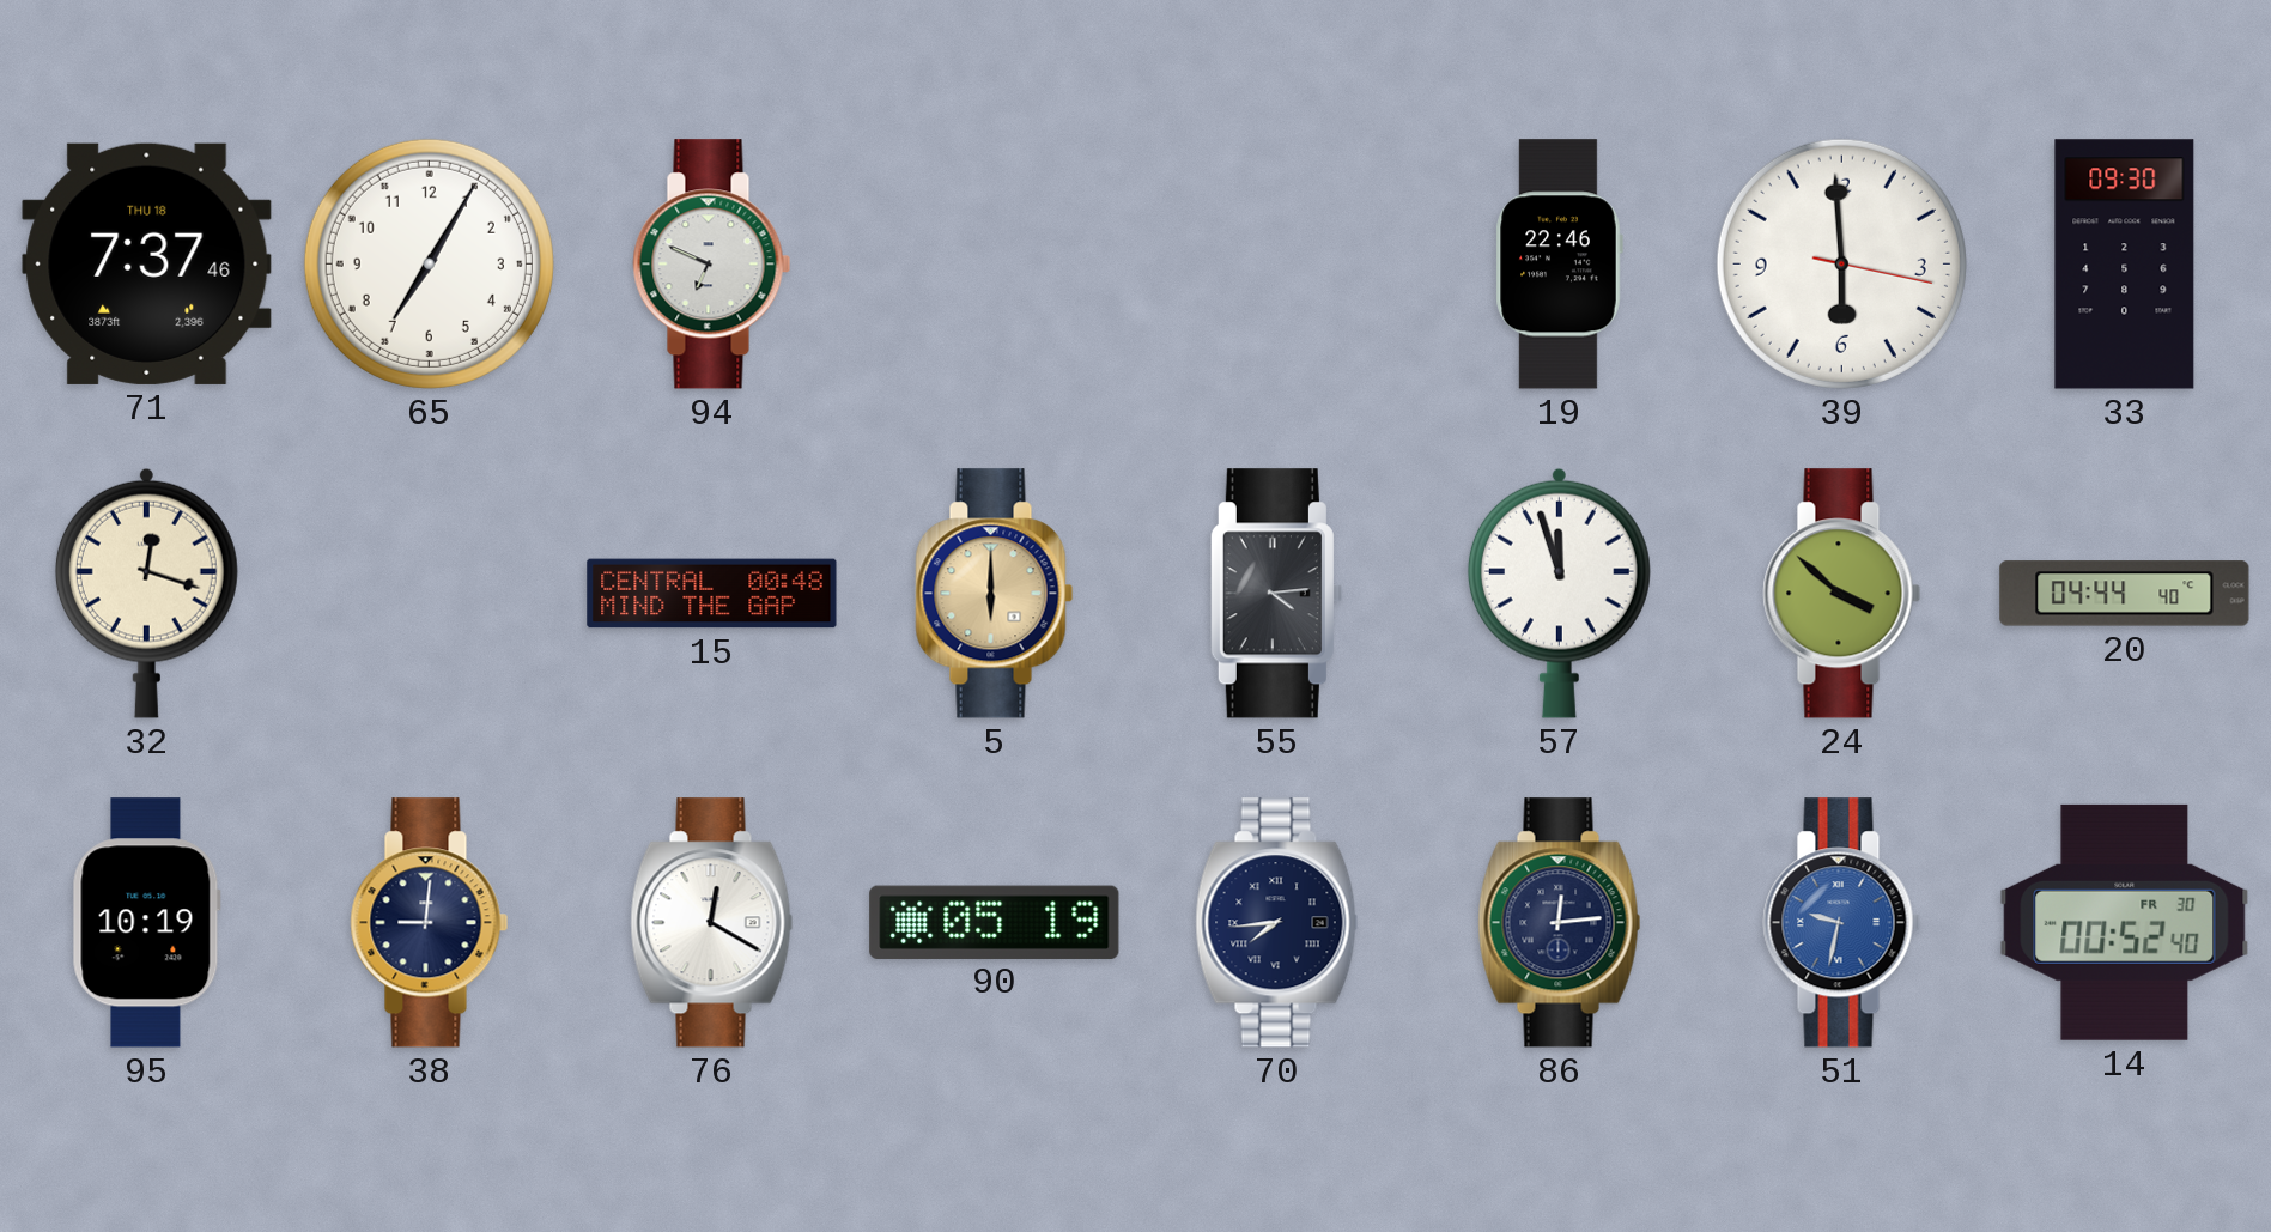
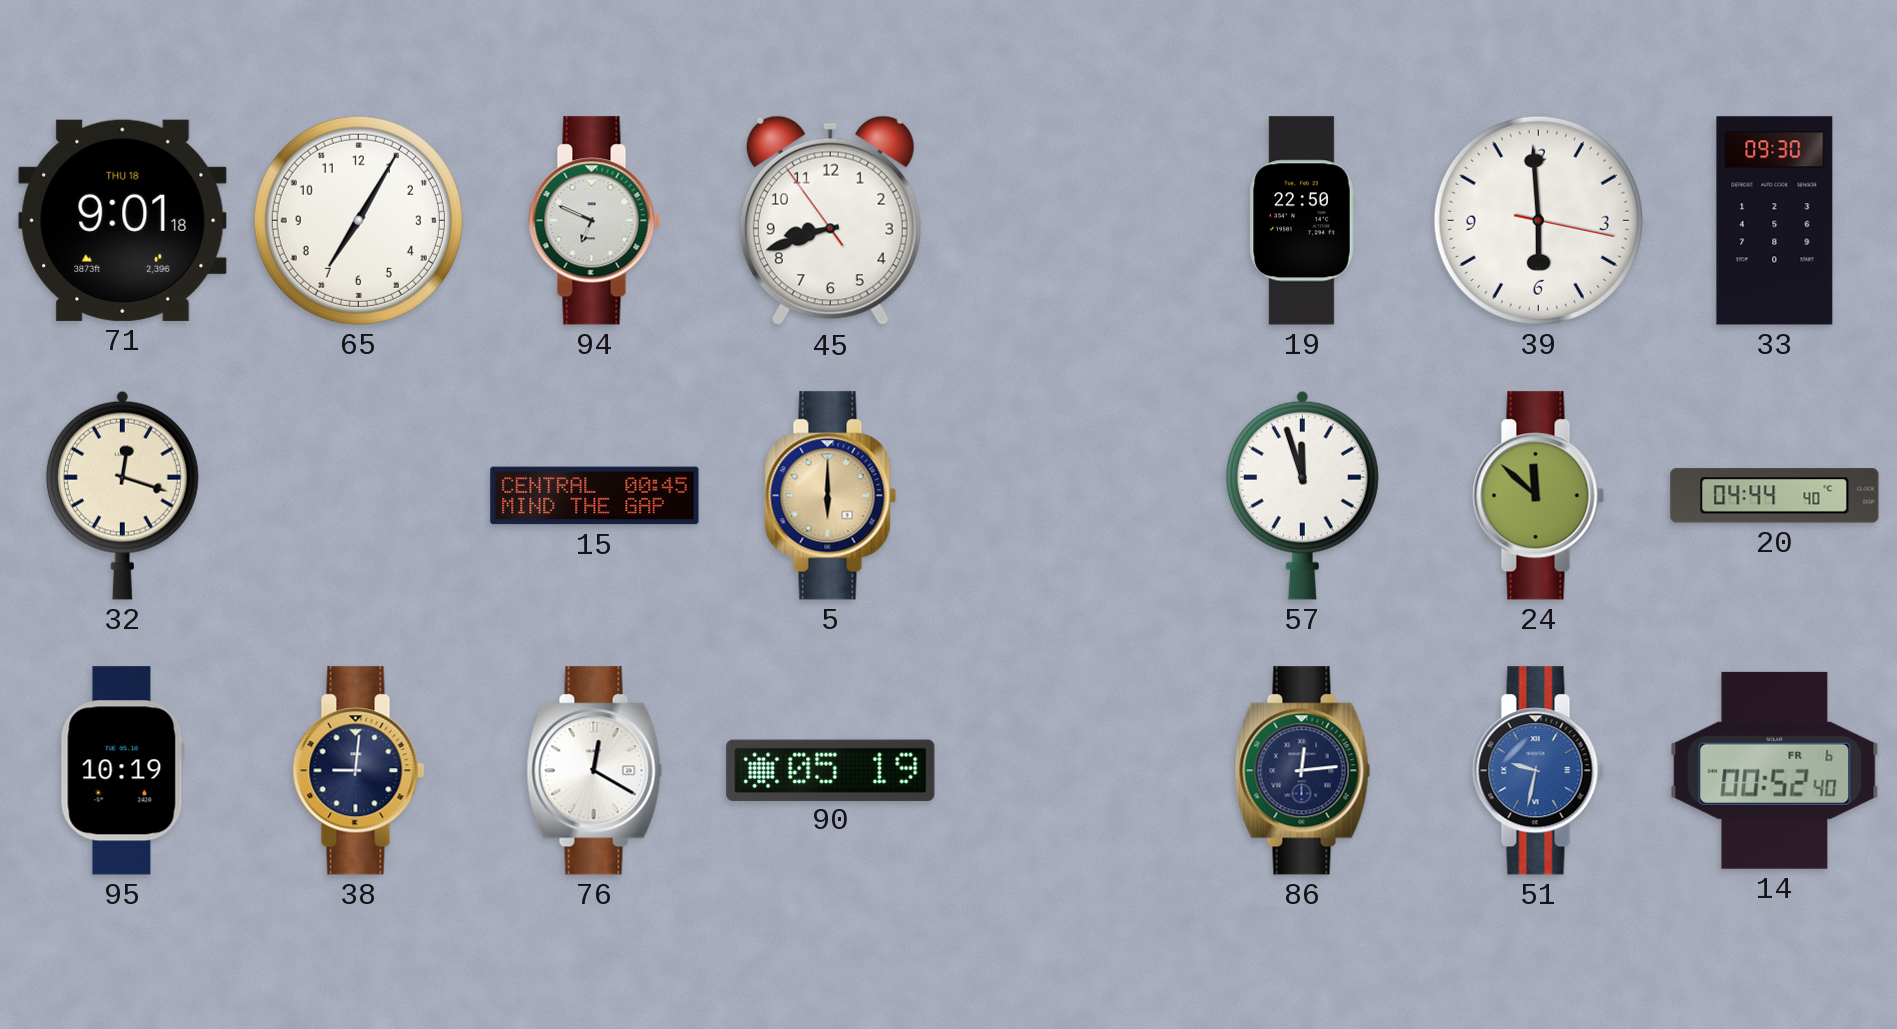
71: 7:37 -> 9:01
45: none -> 8:41
19: 22:46 -> 22:50
15: 00:48 -> 00:45
55: 4:14 -> none
24: 3:52 -> 11:52
70: 7:44 -> none
14 date: FR 30 -> FR 6
